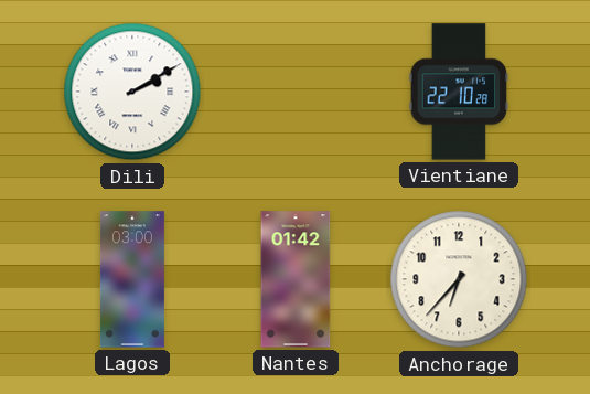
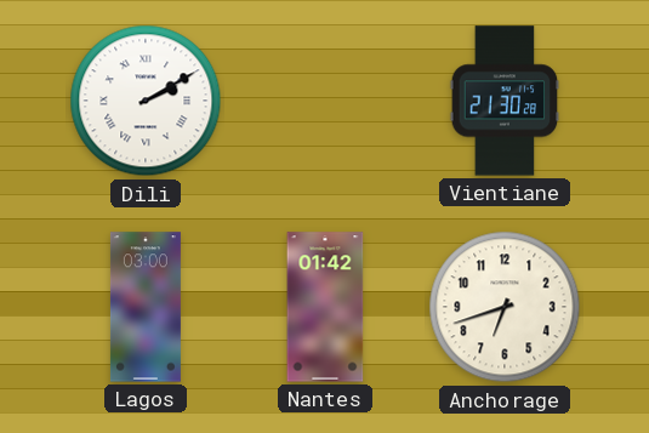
Vientiane: 22:10 -> 21:30
Anchorage: 6:37 -> 6:42
